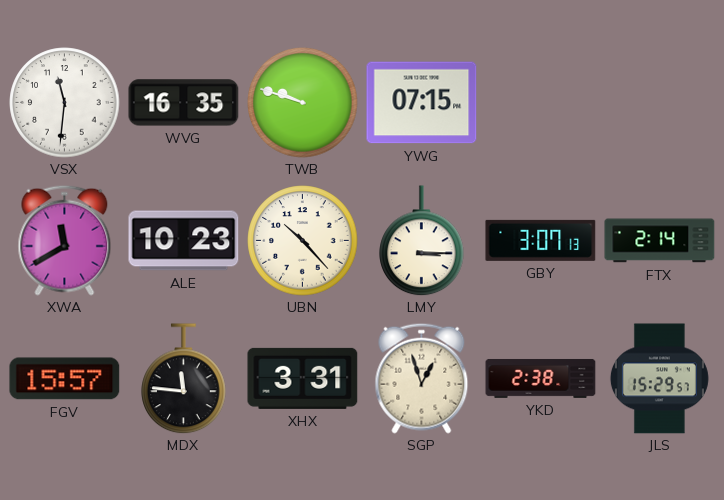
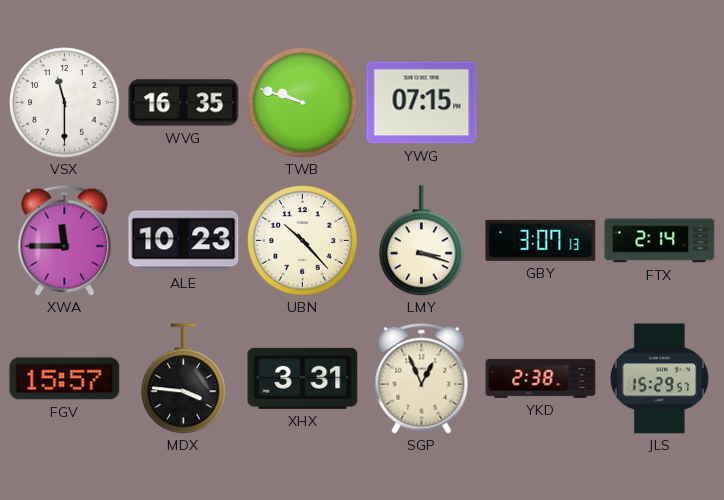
VSX: 11:31 -> 11:30
XWA: 11:40 -> 11:45
LMY: 3:15 -> 3:18
MDX: 11:46 -> 3:46
SGP: 12:57 -> 12:56
